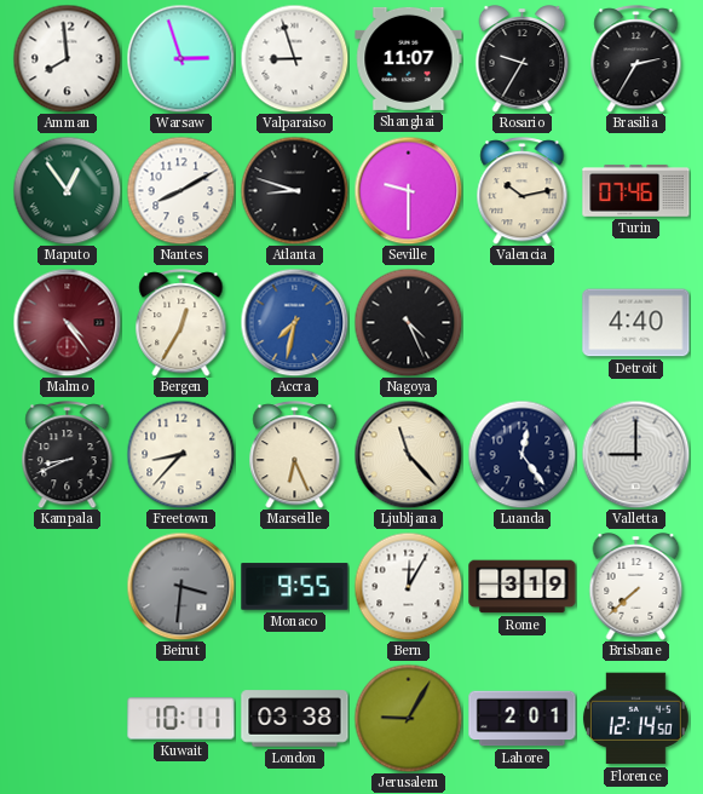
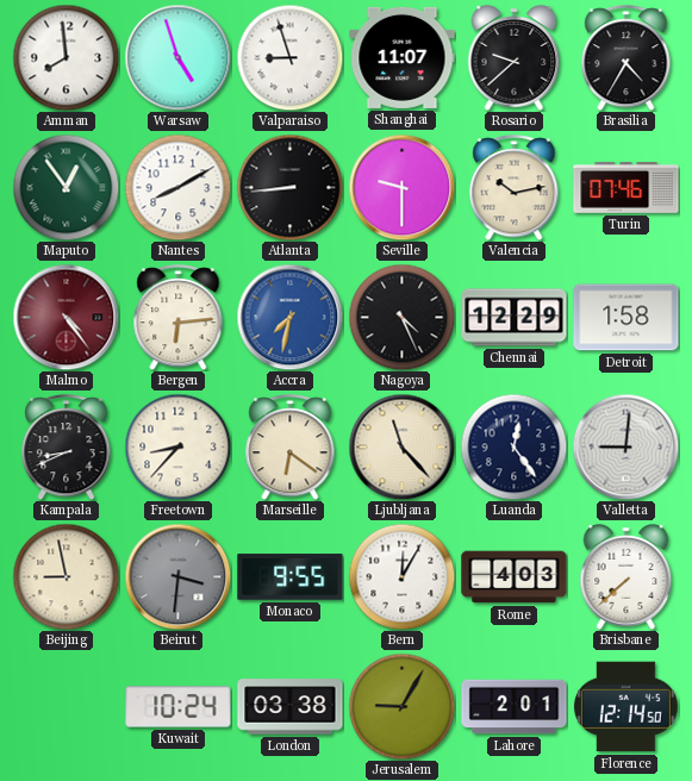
Warsaw: 2:57 -> 4:57
Rosario: 9:35 -> 9:38
Brasilia: 2:35 -> 4:35
Atlanta: 8:48 -> 8:44
Bergen: 12:35 -> 6:14
Chennai: none -> 12:29
Detroit: 4:40 -> 1:58
Marseille: 6:26 -> 6:21
Valletta: 9:00 -> 9:01
Beijing: none -> 8:58
Rome: 3:19 -> 4:03
Kuwait: 10:11 -> 10:24
